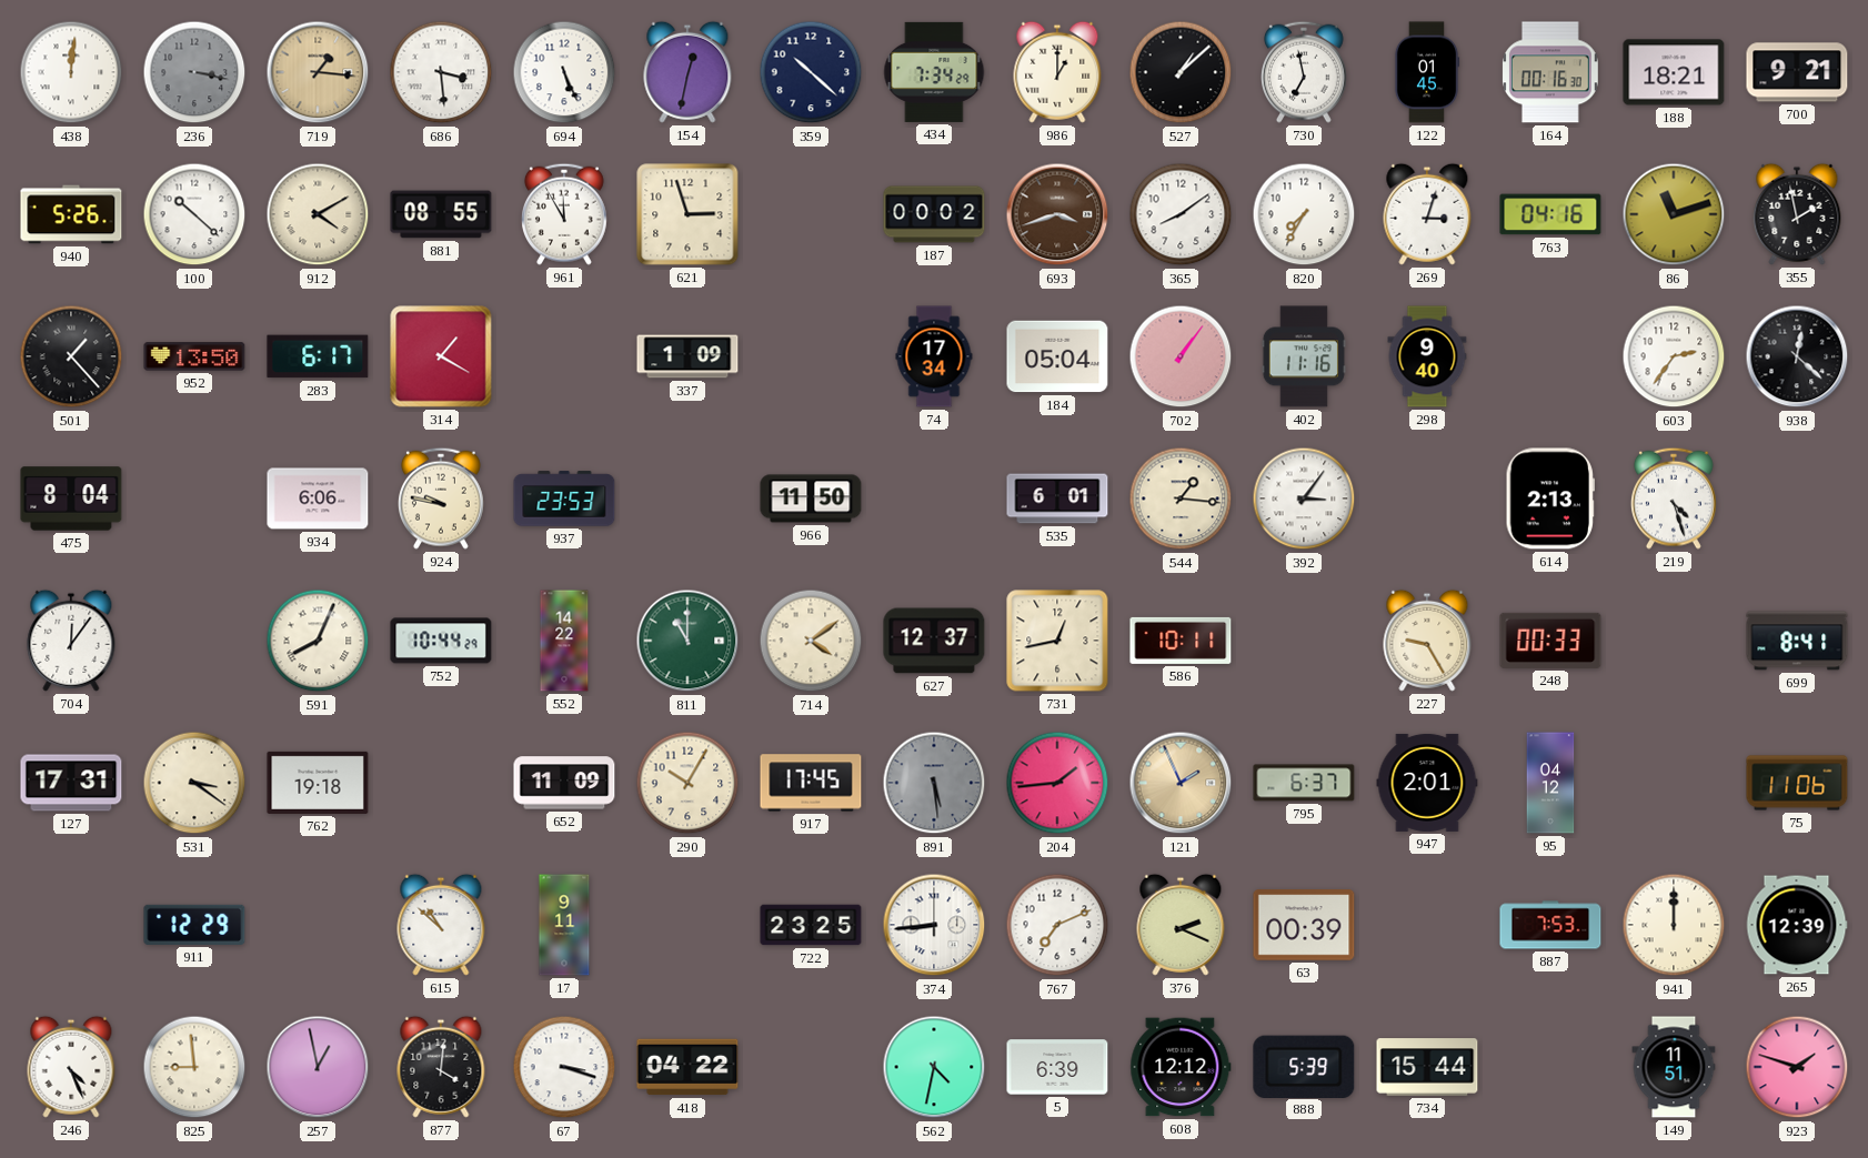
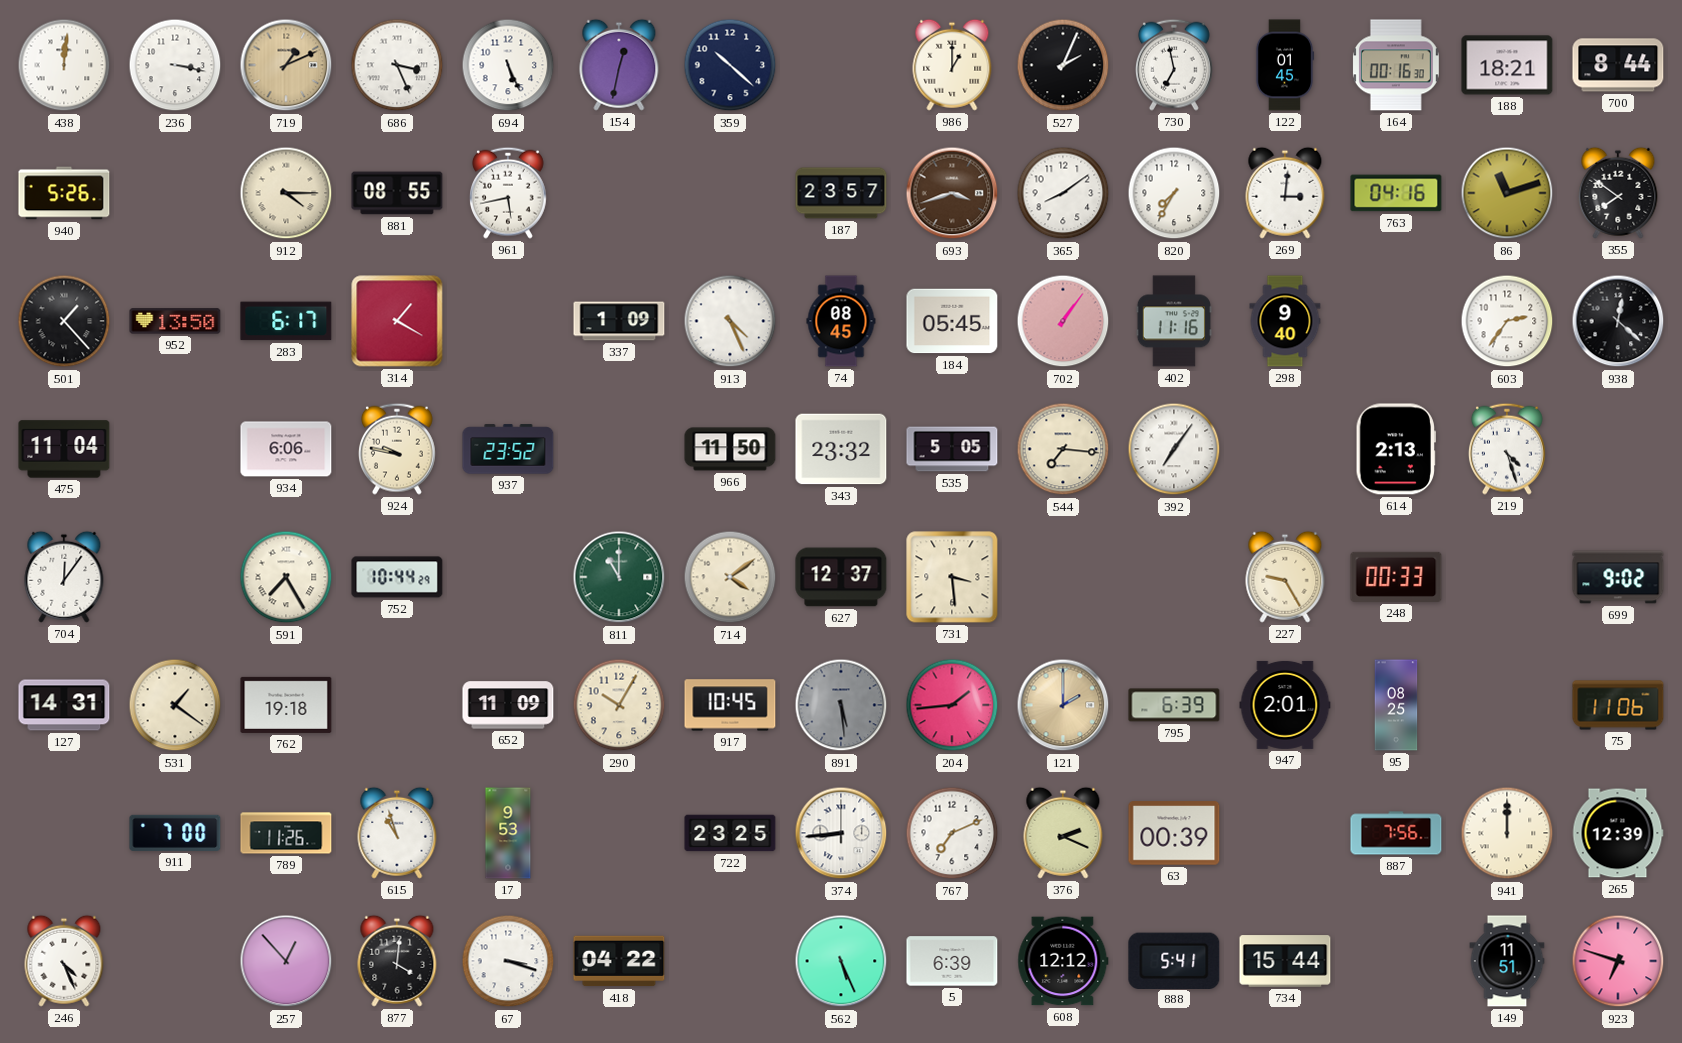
236 dial: grey -> white
719: 1:16 -> 1:11
686: 3:29 -> 3:26
434: 7:34 -> none
527: 1:08 -> 2:04
700: 9:21 -> 8:44
100: 10:22 -> none
912: 4:10 -> 4:15
961: 11:55 -> 5:43
621: 2:57 -> none
187: 00:02 -> 23:57
269: 3:03 -> 3:01
355: 1:58 -> 7:51
913: none -> 4:26
74: 17:34 -> 08:45
184: 05:04 -> 05:45
475: 8:04 -> 11:04
937: 23:53 -> 23:52
343: none -> 23:32
535: 6:01 -> 5:05
544: 1:16 -> 7:16
392: 3:06 -> 7:06
591: 8:04 -> 7:25
552: 14:22 -> none
731: 12:43 -> 3:29
586: 10:11 -> none
699: 8:41 -> 9:02
127: 17:31 -> 14:31
531: 3:21 -> 1:21
917: 17:45 -> 10:45
121: 1:56 -> 2:00
795: 6:37 -> 6:39
95: 04:12 -> 08:25
911: 12:29 -> 7:00
789: none -> 11:26
615: 10:52 -> 10:57
17: 9:11 -> 9:53
887: 7:53 -> 7:56
825: 8:59 -> none
257: 12:58 -> 12:53
562: 4:32 -> 5:26
888: 5:39 -> 5:41
923: 1:48 -> 6:48
